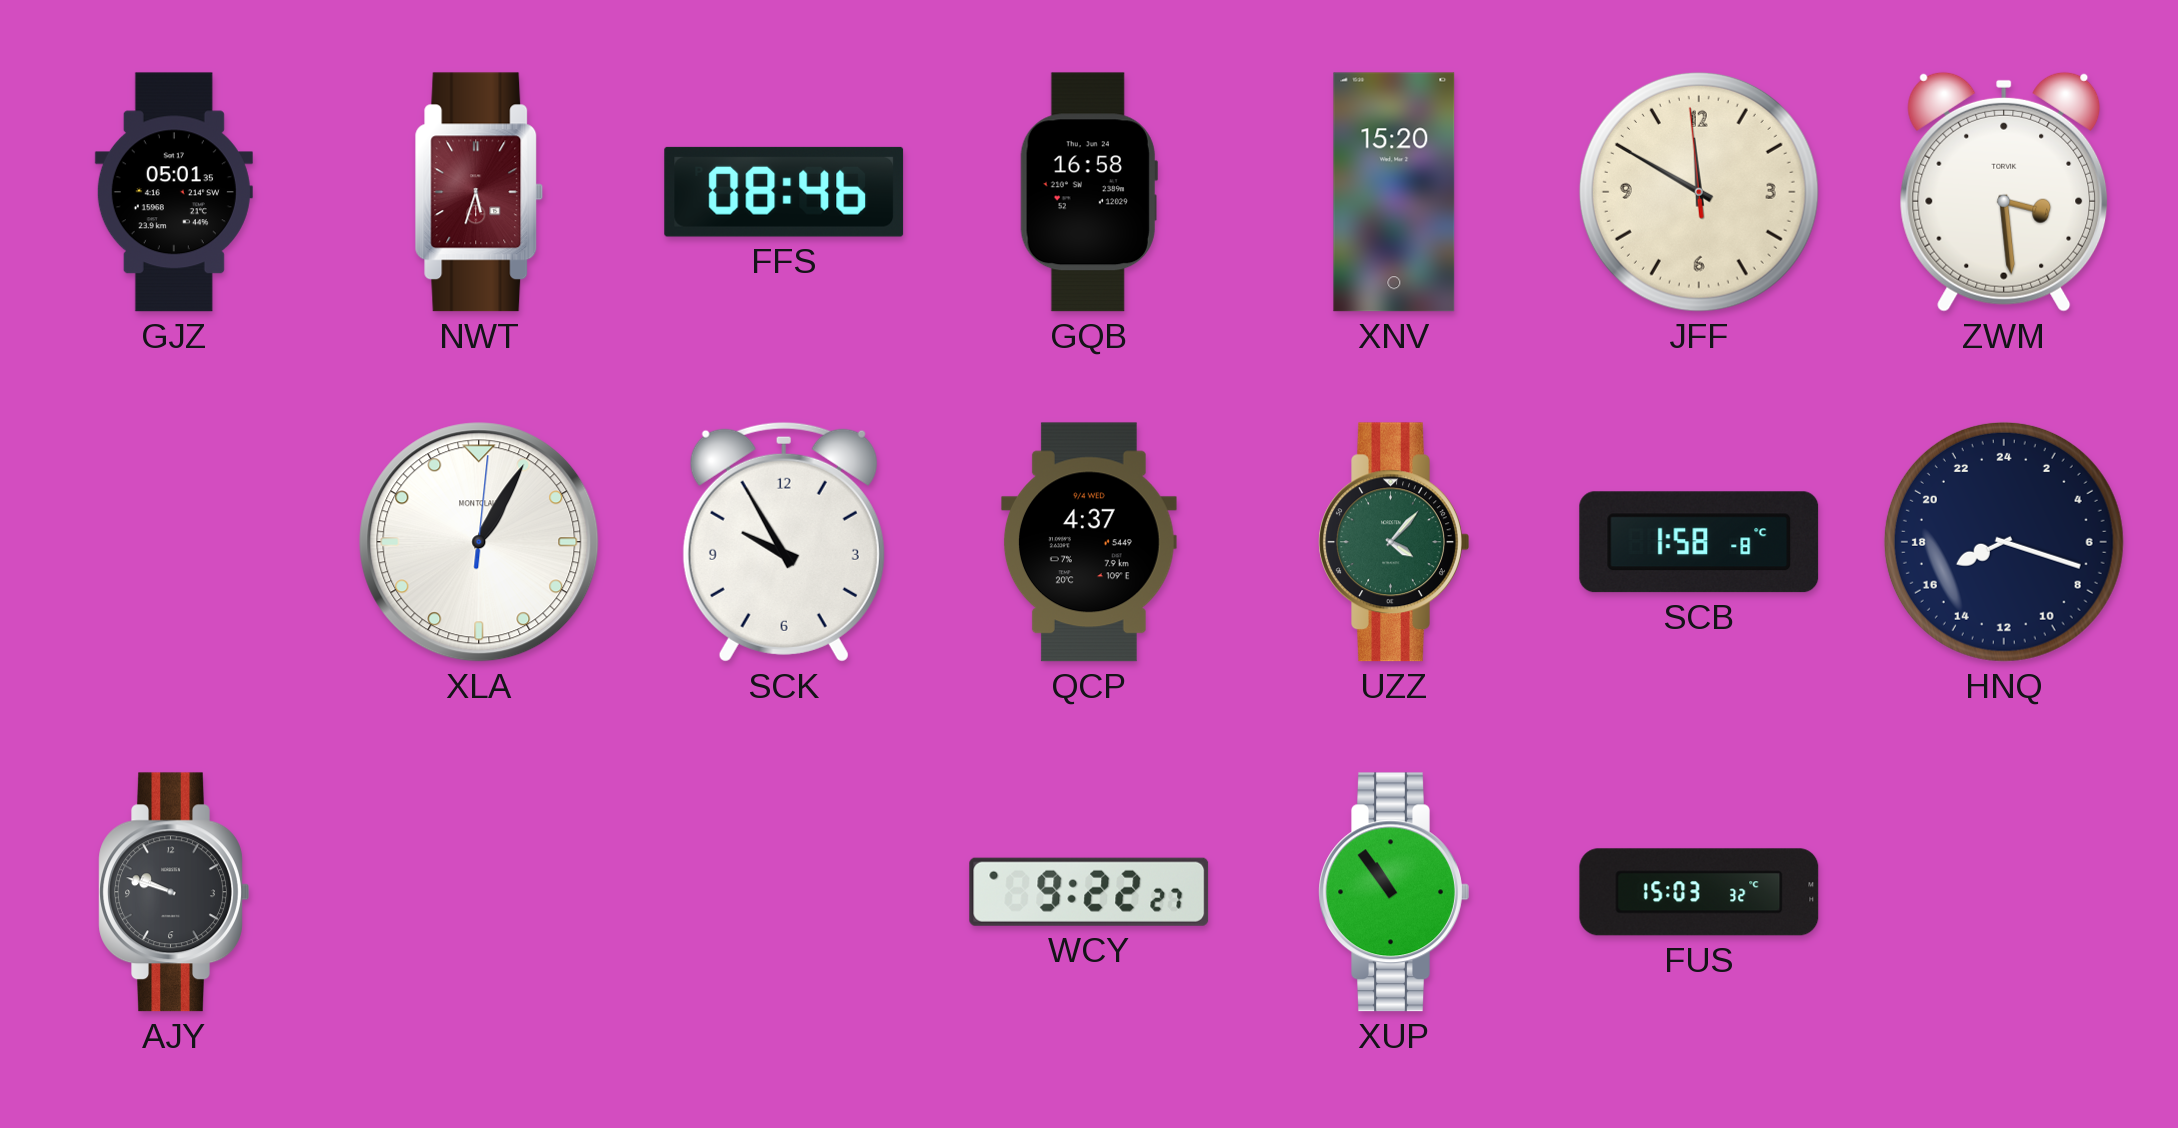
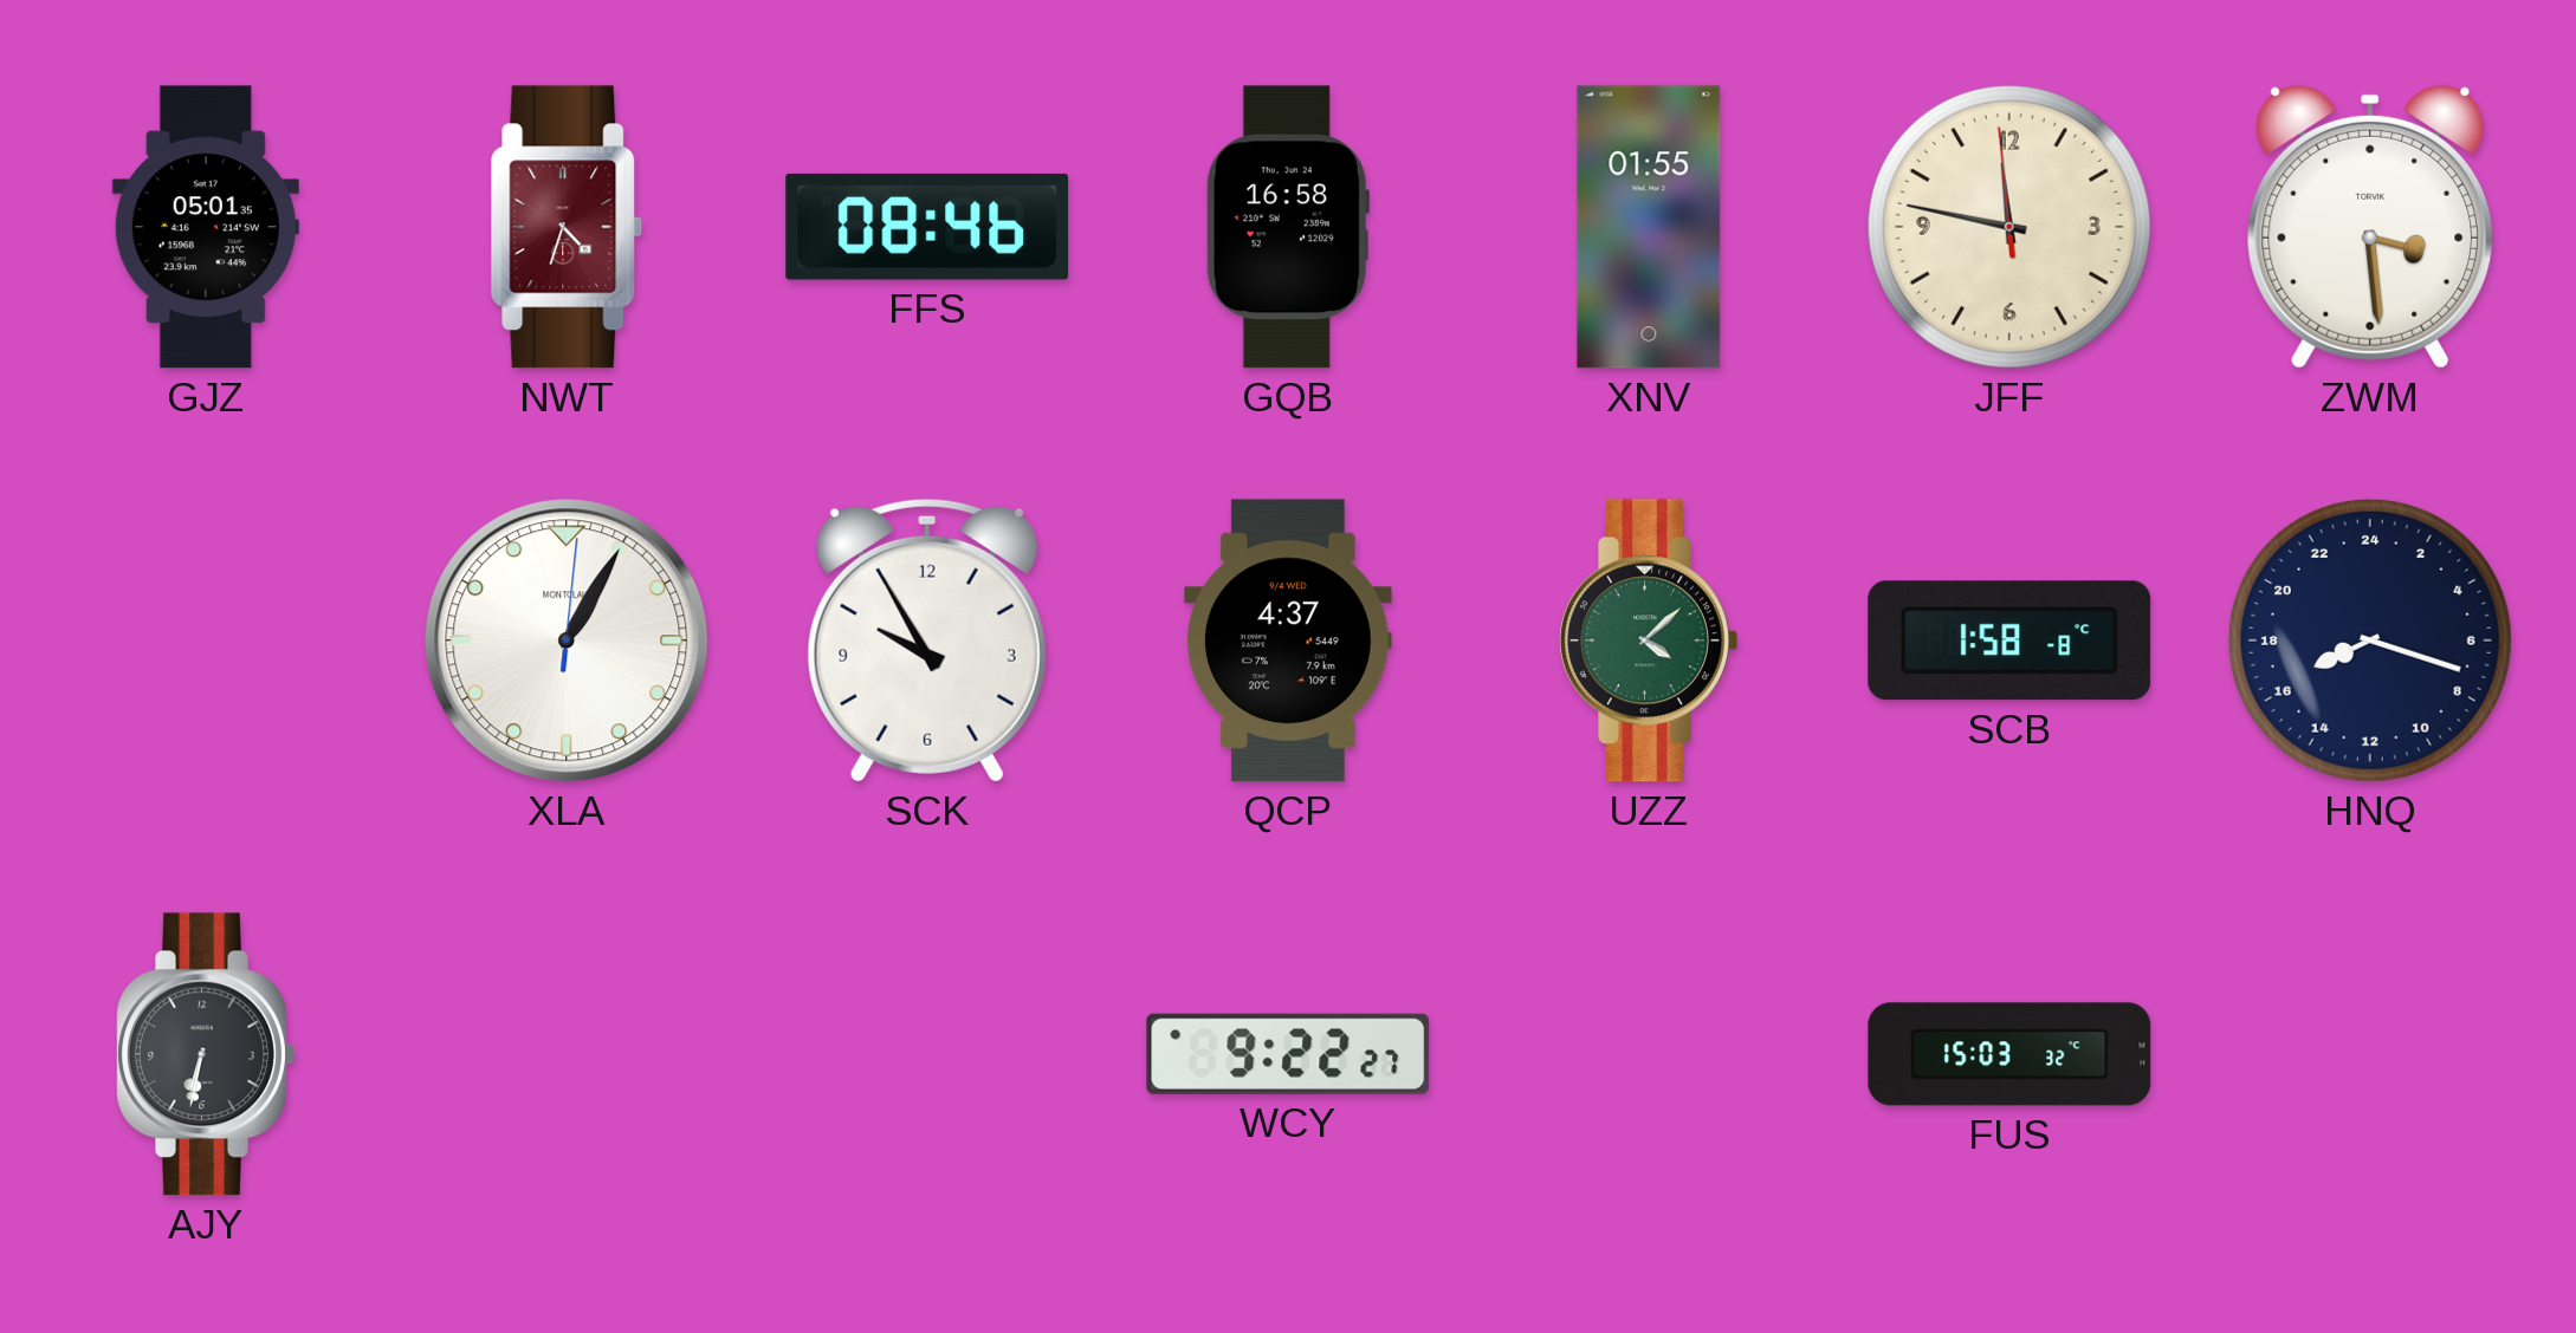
NWT: 5:33 -> 4:33
XNV: 15:20 -> 01:55
JFF: 11:49 -> 11:46
UZZ: 4:07 -> 4:08
AJY: 9:48 -> 6:32
XUP: 10:54 -> none
